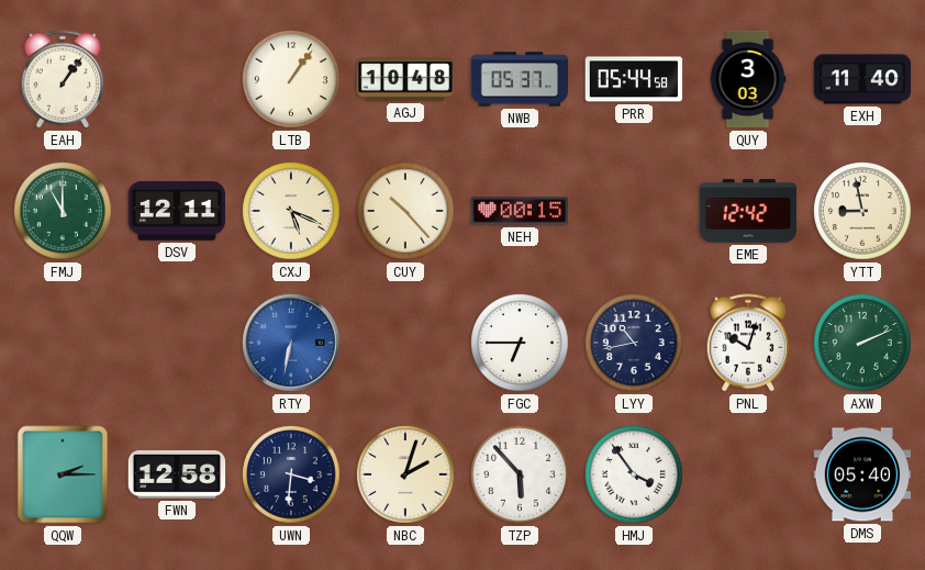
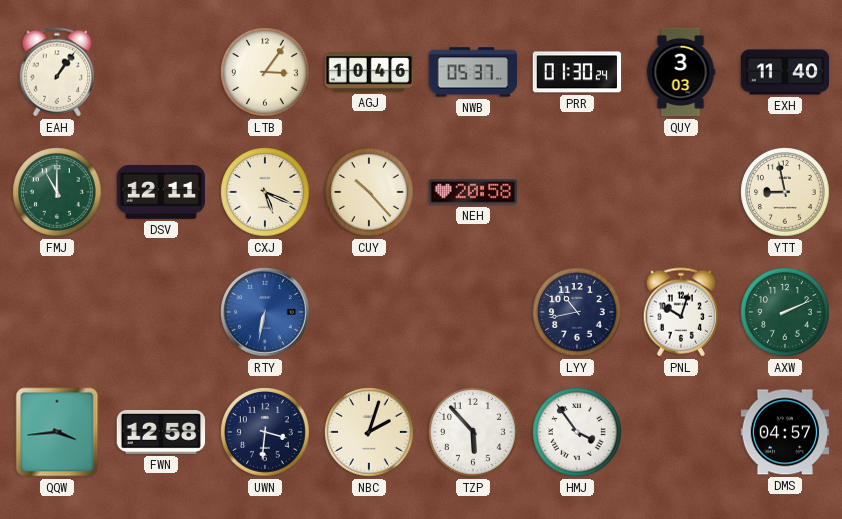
LTB: 1:06 -> 3:06
AGJ: 10:48 -> 10:46
PRR: 05:44 -> 01:30
NEH: 00:15 -> 20:58
EME: 12:42 -> none
FGC: 6:45 -> none
QQW: 2:15 -> 3:44
DMS: 05:40 -> 04:57
